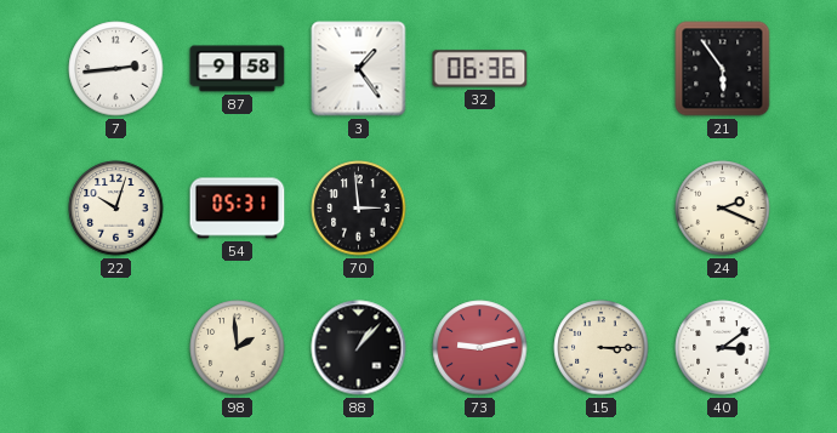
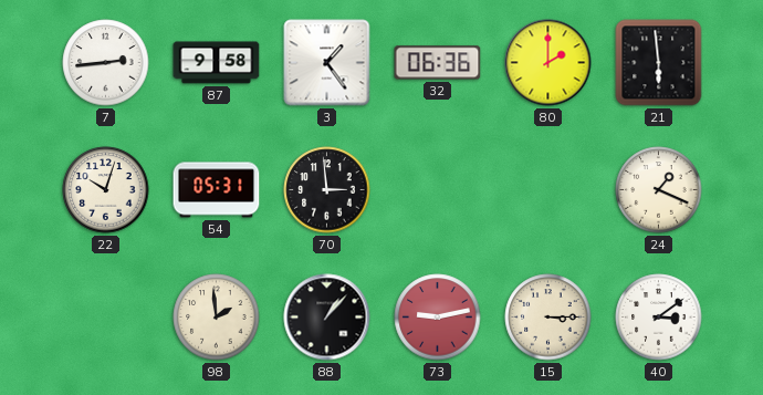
80: none -> 2:00
21: 5:54 -> 5:59
24: 2:19 -> 1:19
